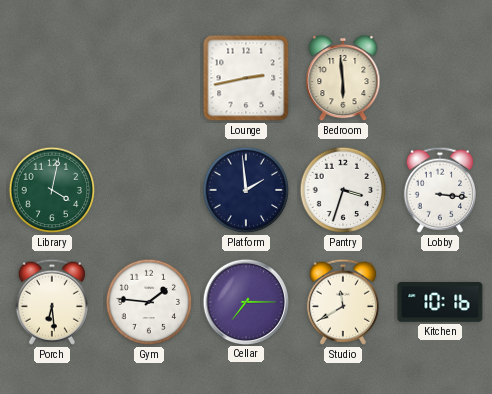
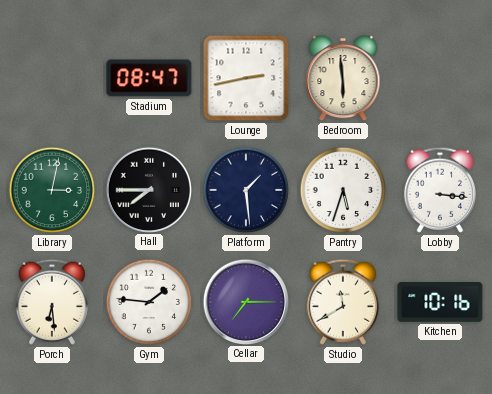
Stadium: none -> 08:47
Library: 4:02 -> 3:02
Hall: none -> 7:45
Platform: 1:59 -> 1:29
Pantry: 3:33 -> 5:33
